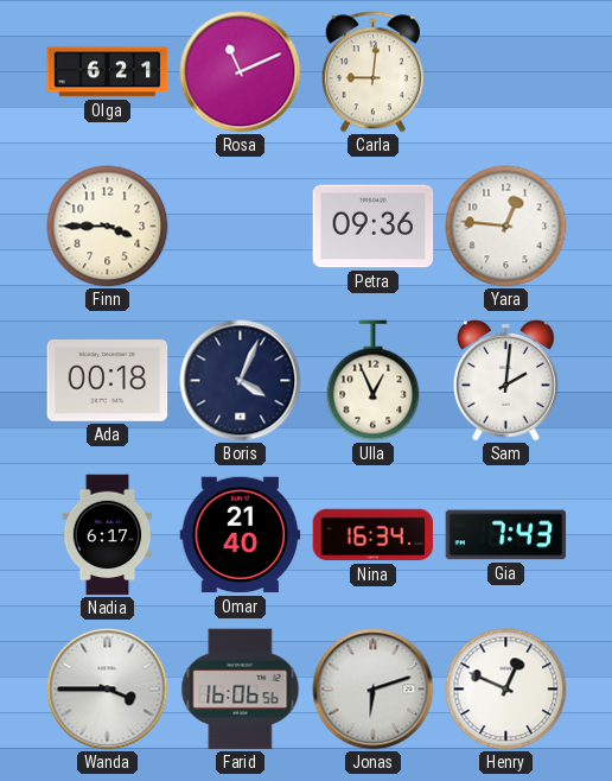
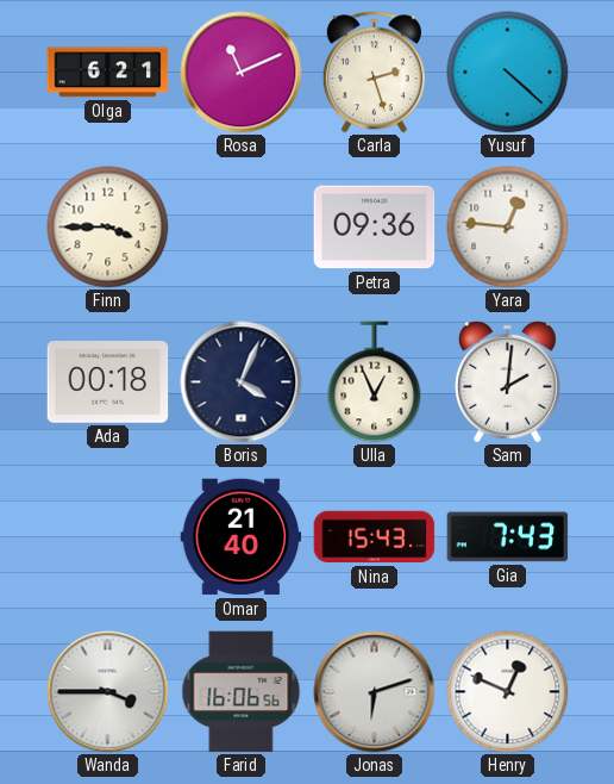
Carla: 9:01 -> 2:27
Yusuf: none -> 4:22
Nadia: 6:17 -> none
Nina: 16:34 -> 15:43
